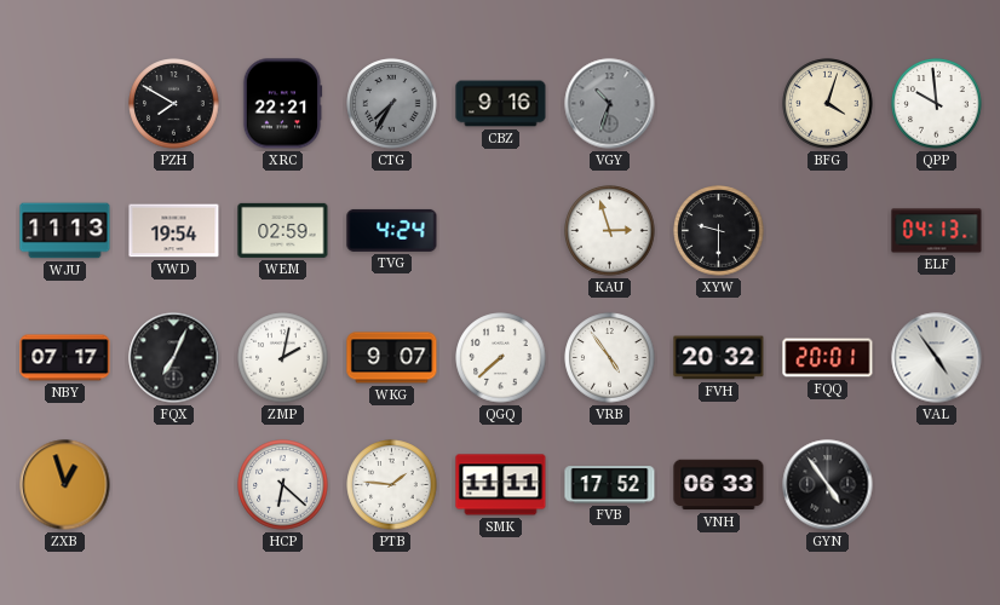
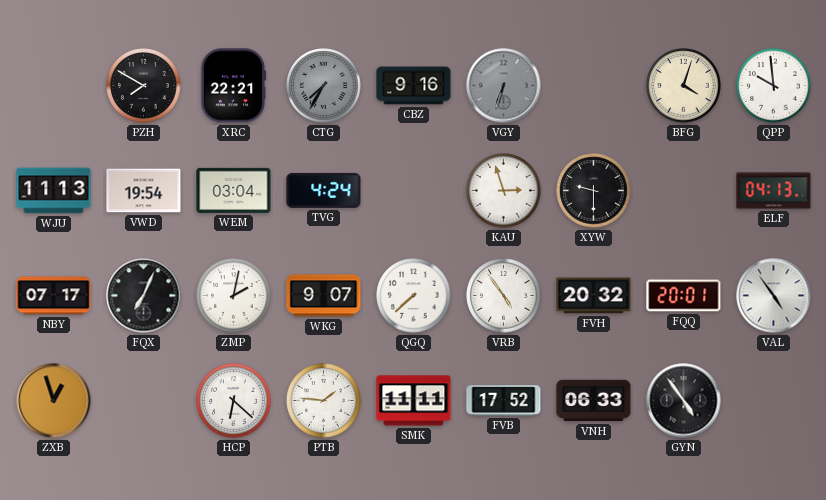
VGY: 10:33 -> 6:33
WEM: 02:59 -> 03:04
